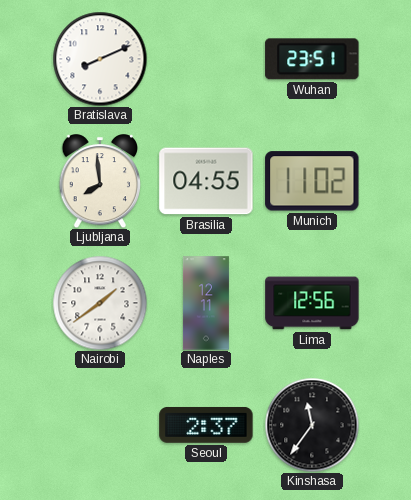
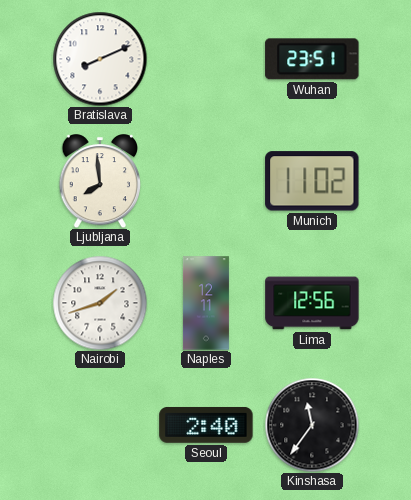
Brasilia: 04:55 -> none
Nairobi: 1:39 -> 1:42
Seoul: 2:37 -> 2:40
